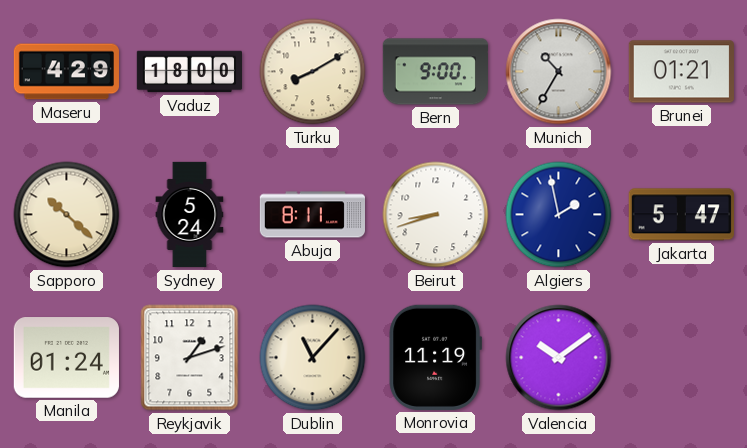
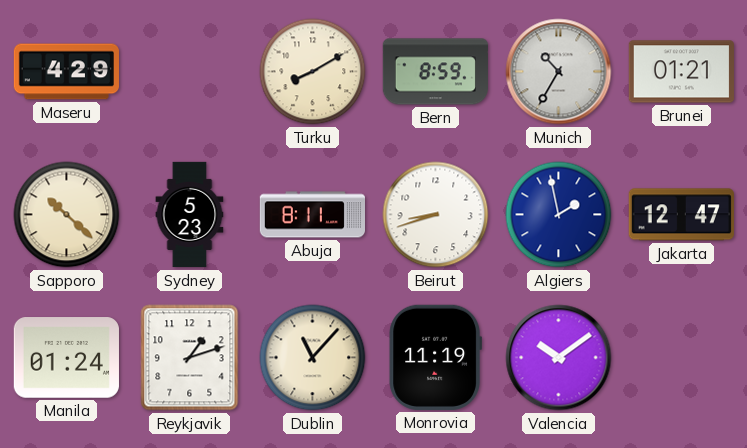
Vaduz: 18:00 -> none
Bern: 9:00 -> 8:59
Sydney: 5:24 -> 5:23
Jakarta: 5:47 -> 12:47
